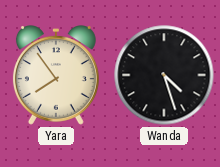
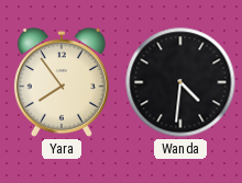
Wanda: 4:27 -> 4:31
